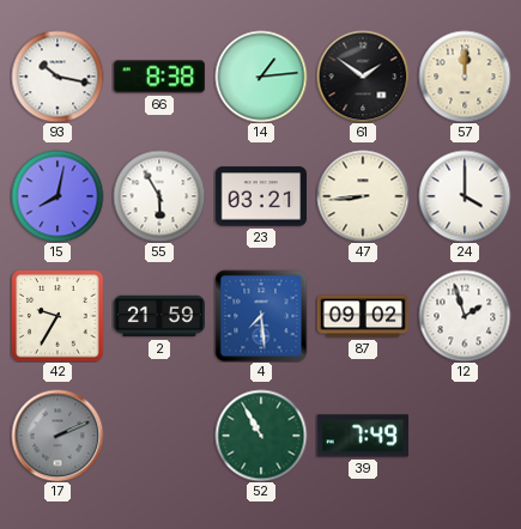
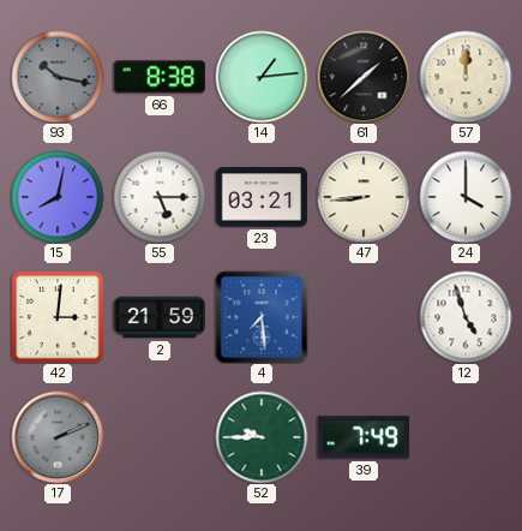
93 dial: white -> grey
61: 1:51 -> 1:38
55: 5:55 -> 5:15
42: 9:35 -> 3:01
87: 09:02 -> none
12: 1:57 -> 4:57
52: 10:55 -> 9:45
